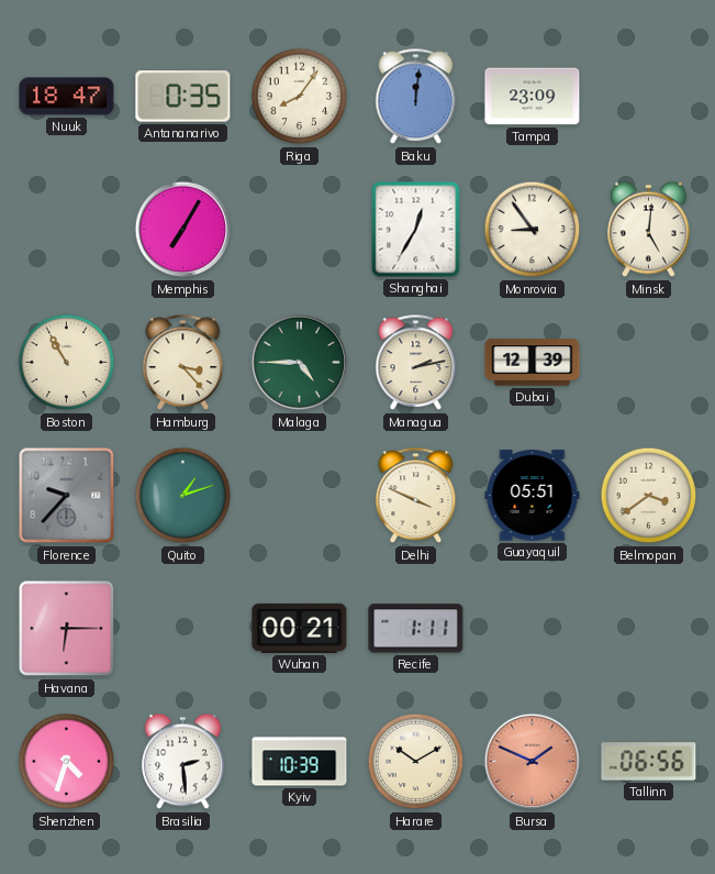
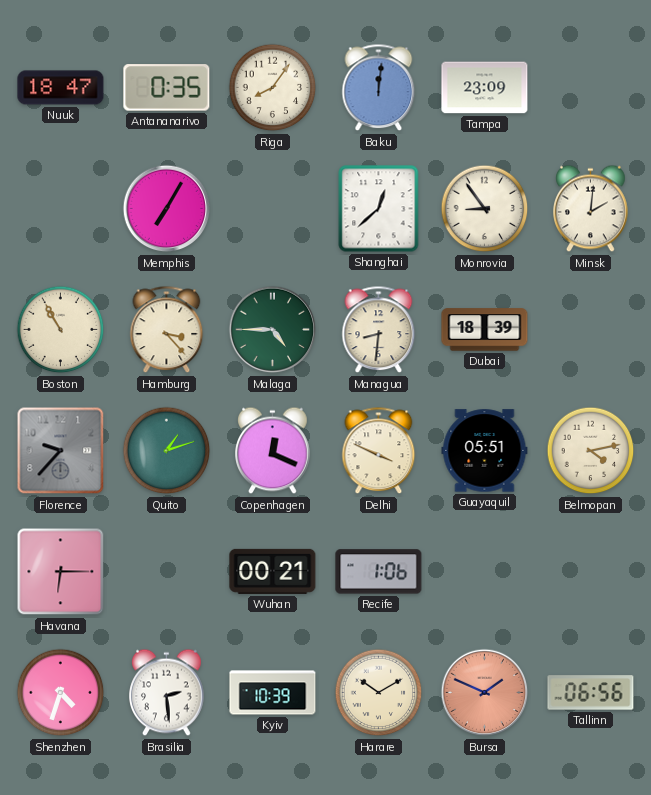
Shanghai: 12:35 -> 12:38
Minsk: 5:01 -> 2:01
Managua: 2:13 -> 8:31
Dubai: 12:39 -> 18:39
Copenhagen: none -> 12:19
Belmopan: 3:39 -> 4:13
Recife: 1:11 -> 1:06
